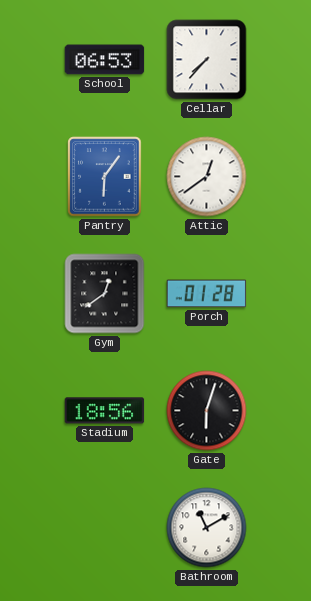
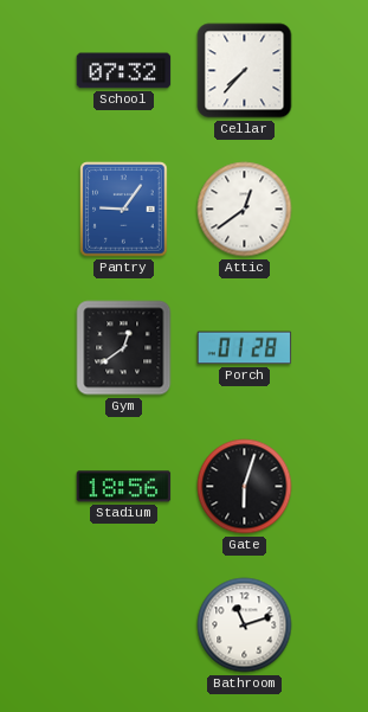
School: 06:53 -> 07:32
Pantry: 6:06 -> 9:06
Bathroom: 11:10 -> 11:12
